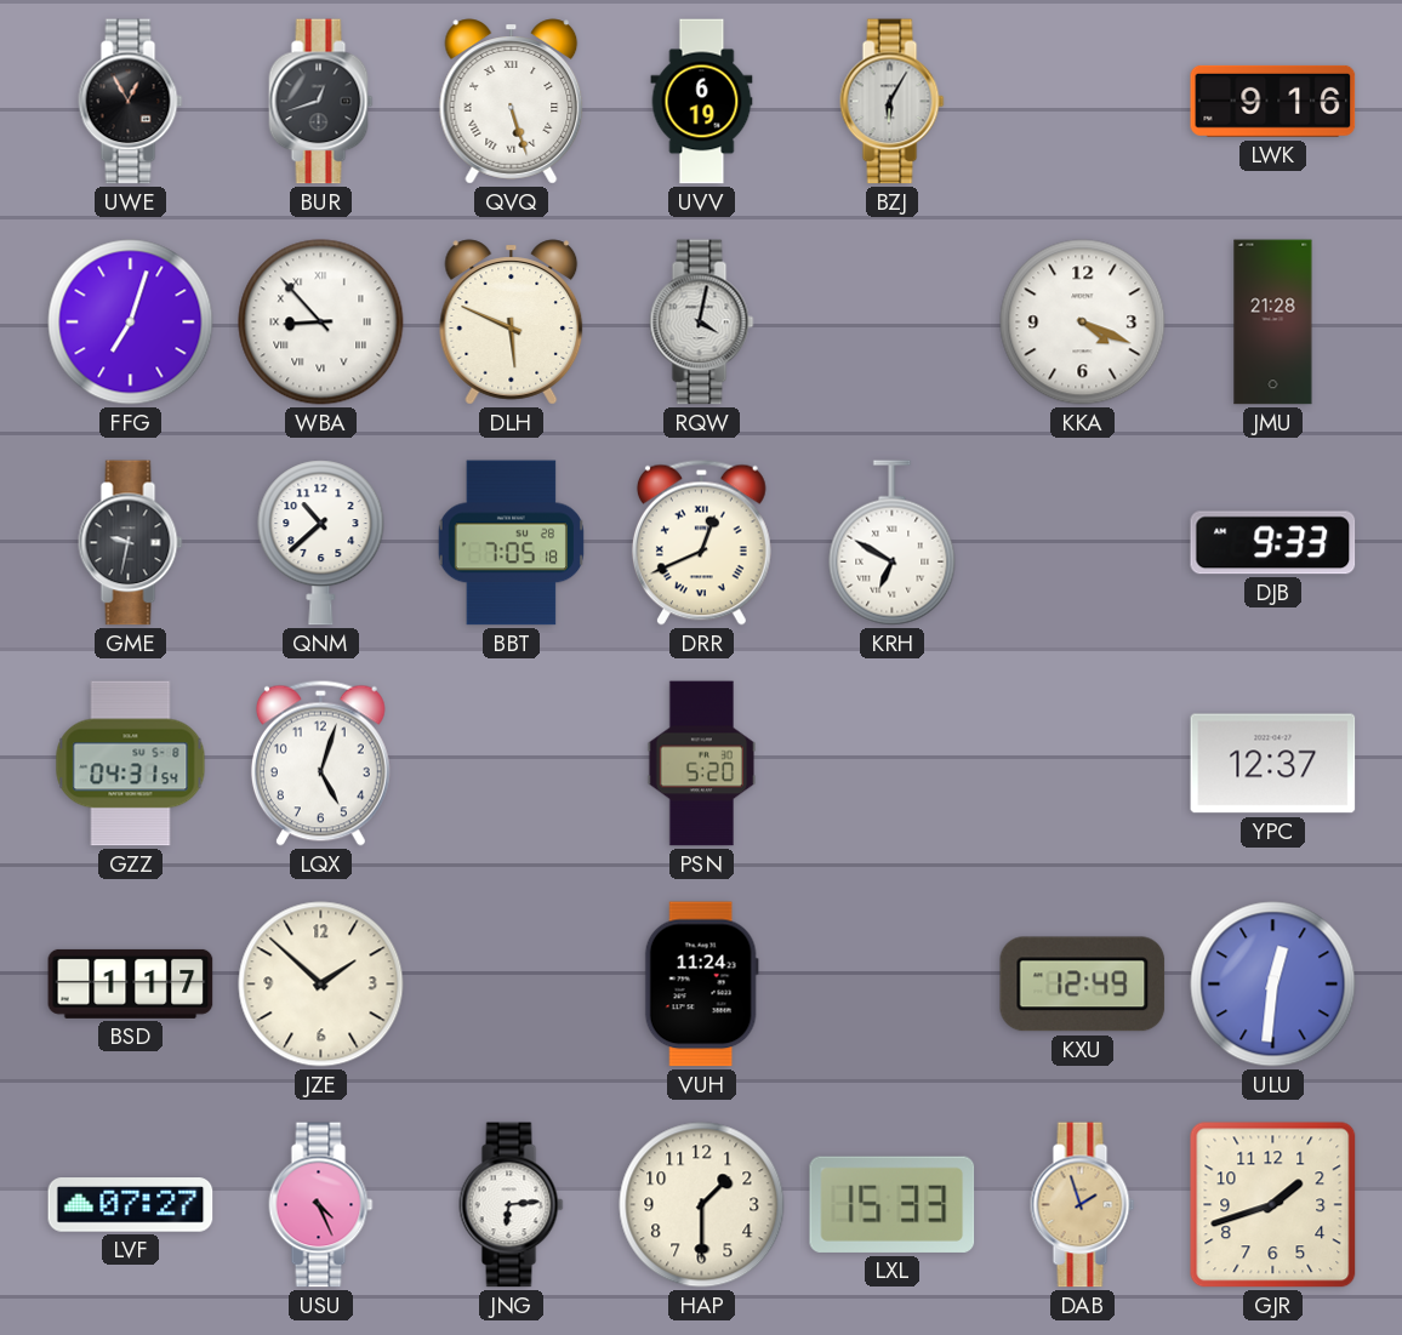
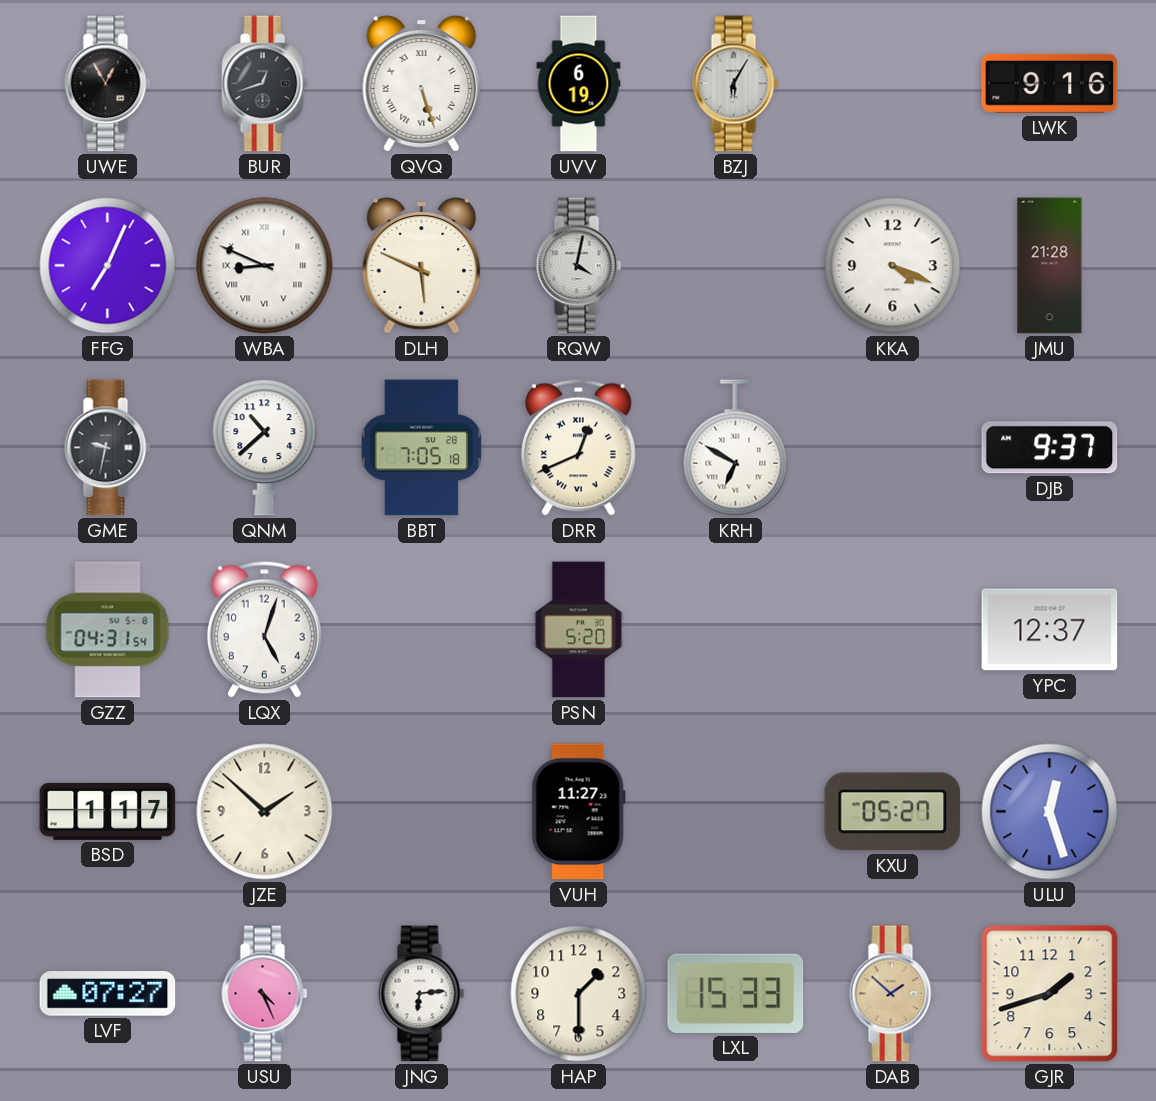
FFG: 7:03 -> 7:04
WBA: 8:53 -> 8:49
DJB: 9:33 -> 9:37
VUH: 11:24 -> 11:27
KXU: 12:49 -> 05:27
ULU: 12:31 -> 12:27
DAB: 1:57 -> 1:52
